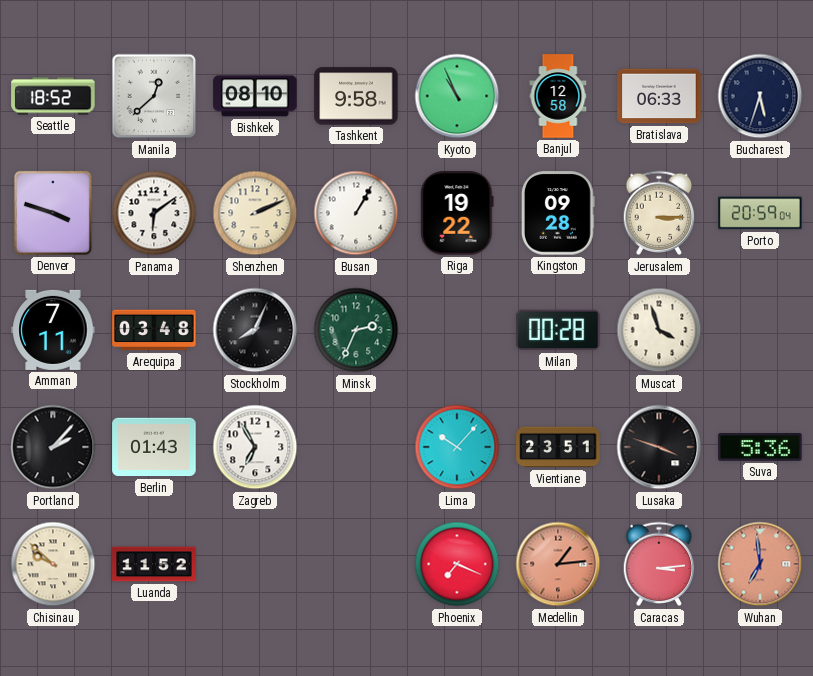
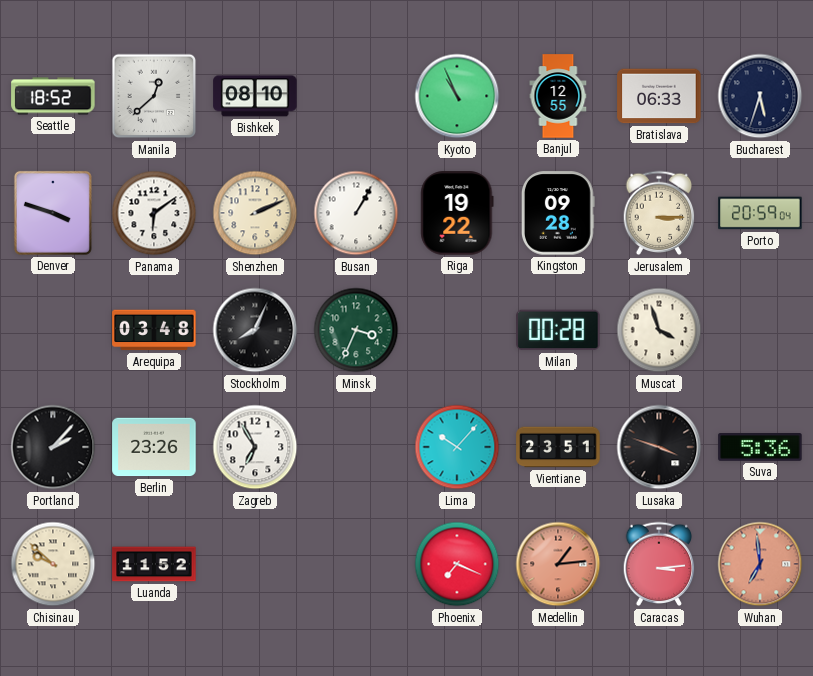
Tashkent: 9:58 -> none
Banjul: 12:58 -> 12:55
Amman: 7:11 -> none
Minsk: 2:34 -> 3:34
Berlin: 01:43 -> 23:26
